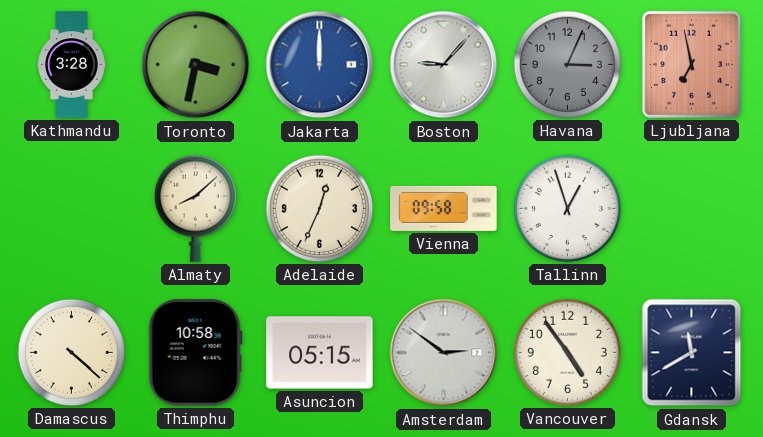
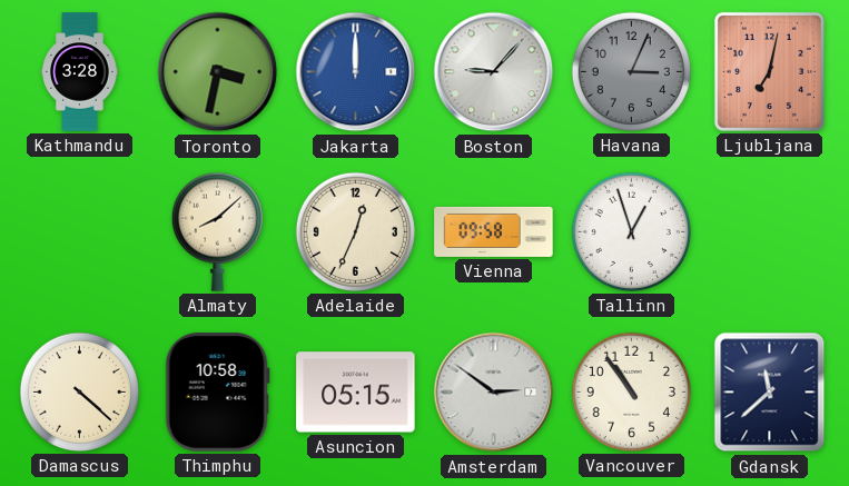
Ljubljana: 6:58 -> 7:02
Vancouver: 4:54 -> 10:54
Gdansk: 11:40 -> 11:38
